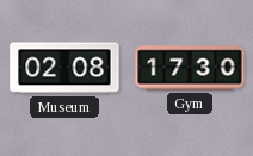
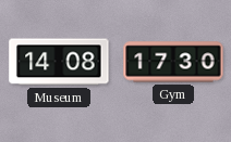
Museum: 02:08 -> 14:08
